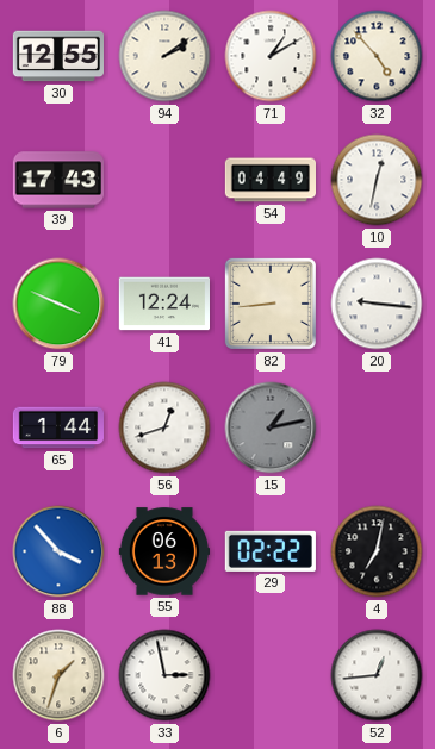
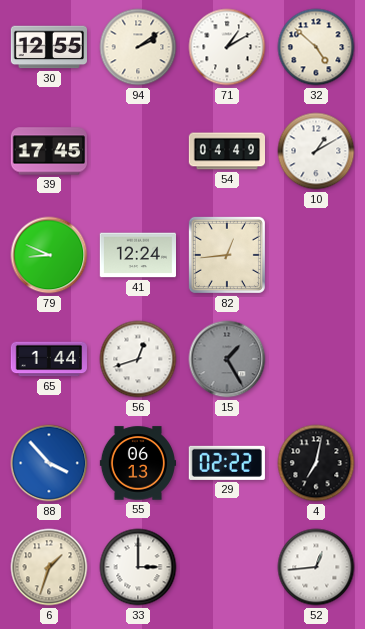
32: 4:53 -> 4:52
39: 17:43 -> 17:45
10: 12:32 -> 1:10
79: 3:49 -> 8:49
82: 8:44 -> 12:44
20: 9:16 -> none
15: 1:13 -> 1:25
33: 2:58 -> 3:00
